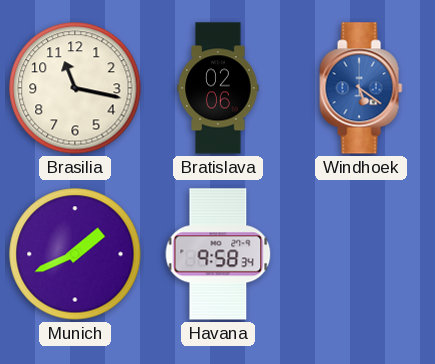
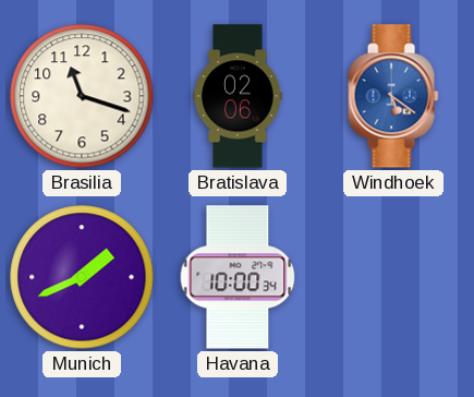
Brasilia: 11:17 -> 11:18
Havana: 9:58 -> 10:00
